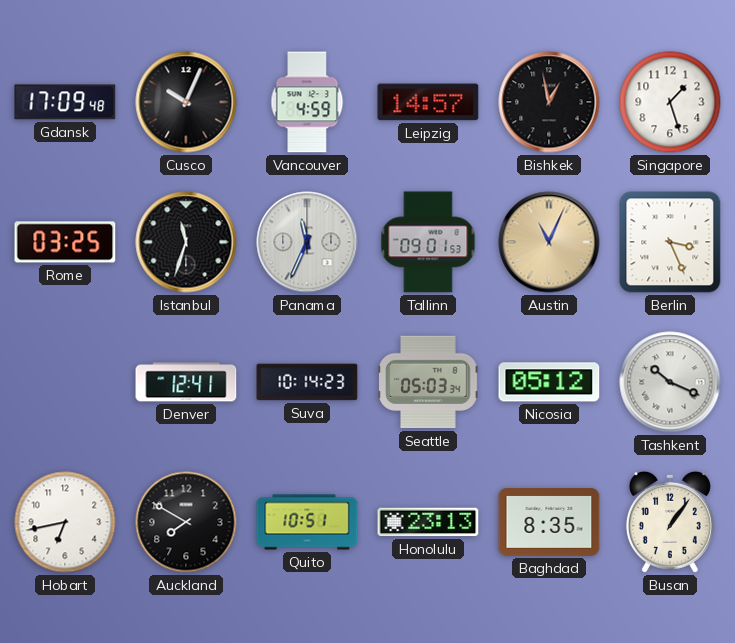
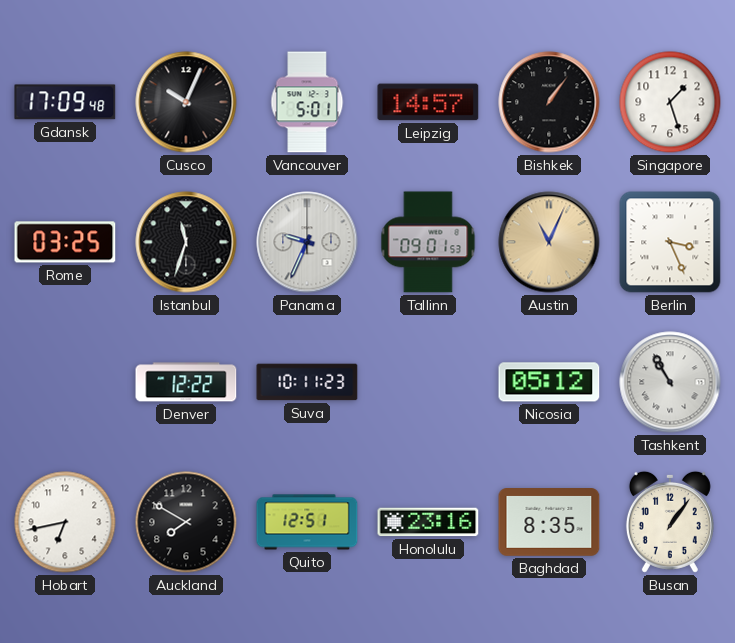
Vancouver: 4:59 -> 5:01
Bishkek: 12:58 -> 1:06
Panama: 11:34 -> 9:34
Denver: 12:41 -> 12:22
Suva: 10:14 -> 10:11
Seattle: 05:03 -> none
Tashkent: 10:19 -> 10:55
Quito: 10:51 -> 12:51
Honolulu: 23:13 -> 23:16
